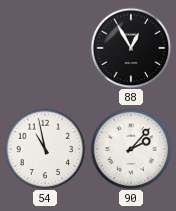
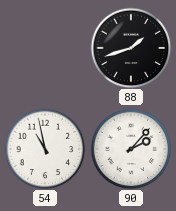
88: 12:55 -> 1:42
